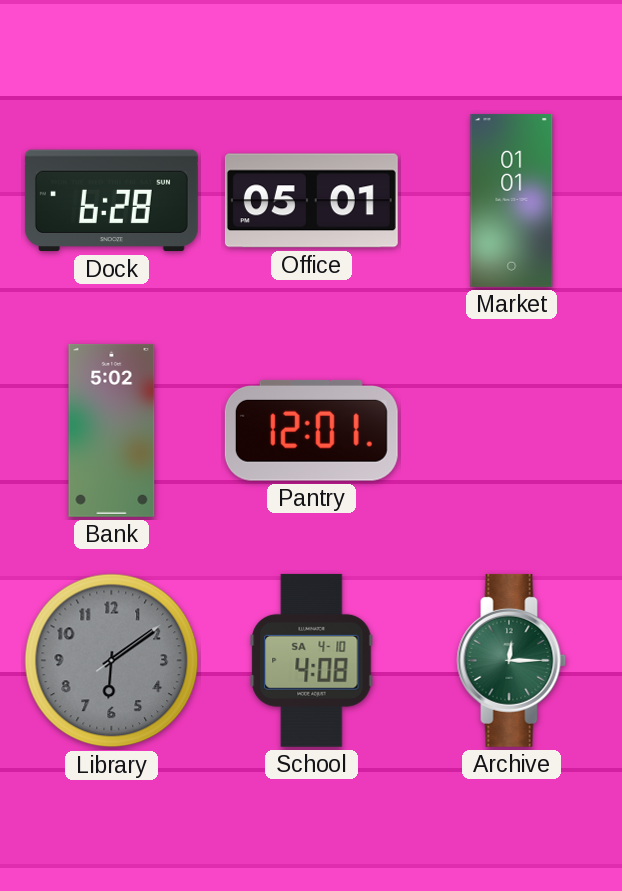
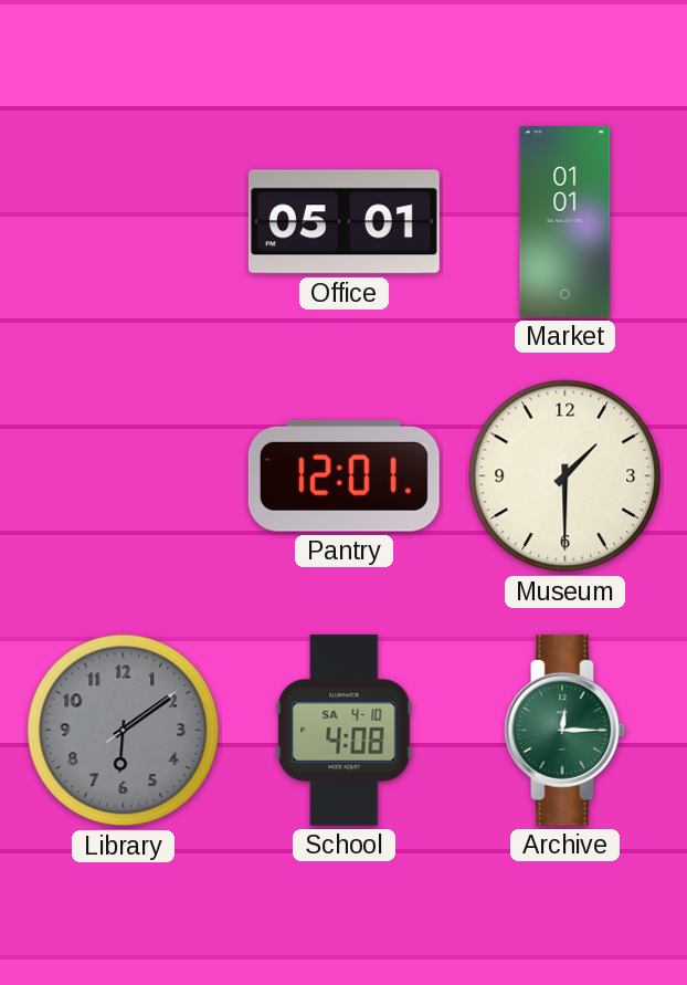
Dock: 6:28 -> none
Bank: 5:02 -> none
Museum: none -> 1:30
